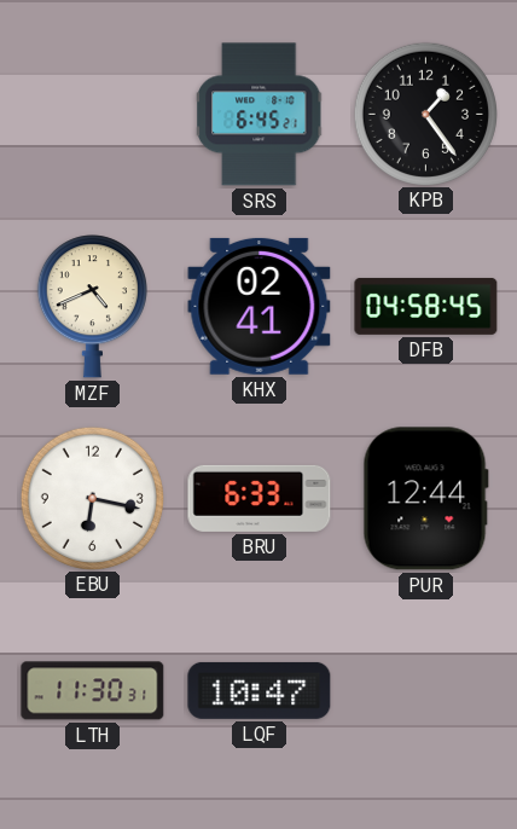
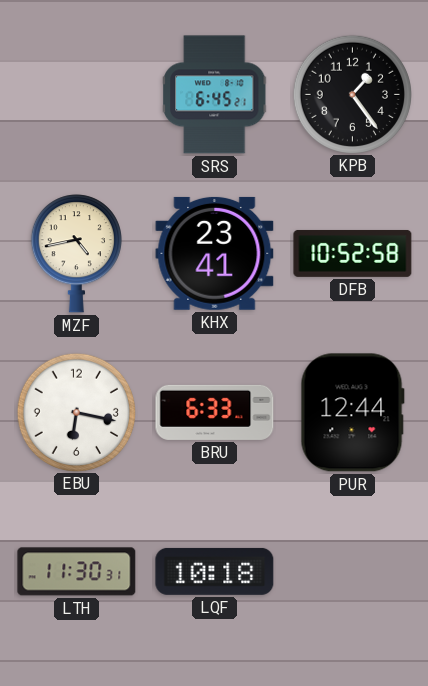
MZF: 4:41 -> 4:43
KHX: 02:41 -> 23:41
DFB: 04:58 -> 10:52
LQF: 10:47 -> 10:18
